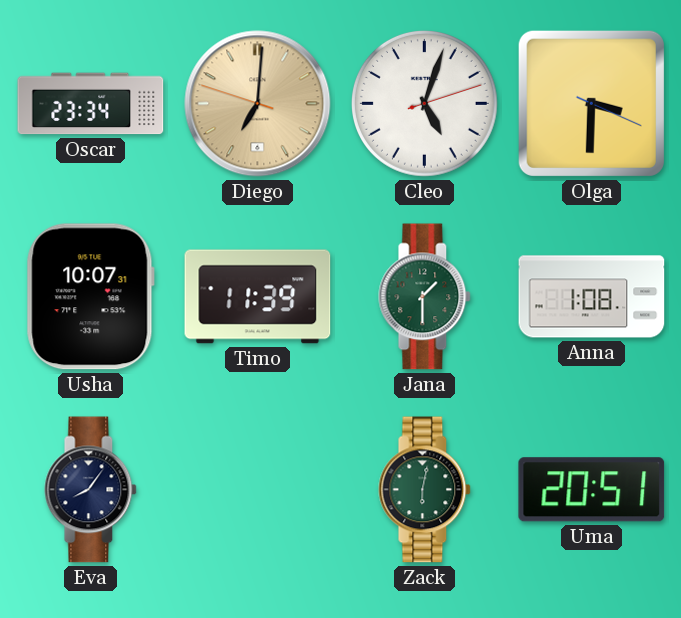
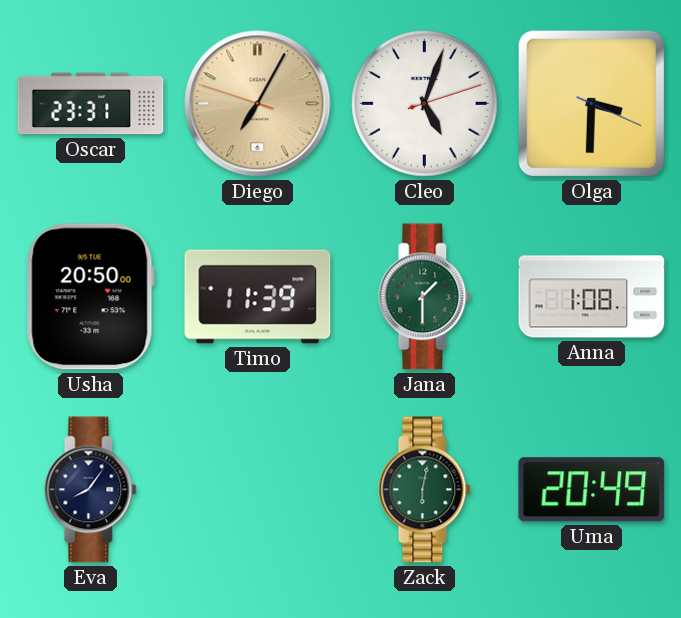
Oscar: 23:34 -> 23:31
Diego: 7:00 -> 7:04
Usha: 10:07 -> 20:50
Uma: 20:51 -> 20:49
